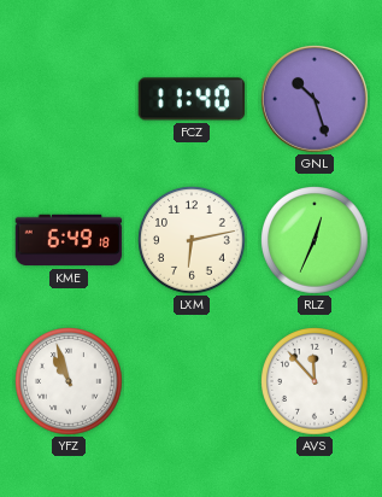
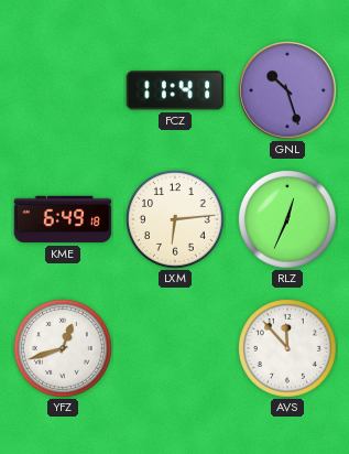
FCZ: 11:40 -> 11:41
LXM: 6:13 -> 6:14
YFZ: 10:57 -> 12:42
